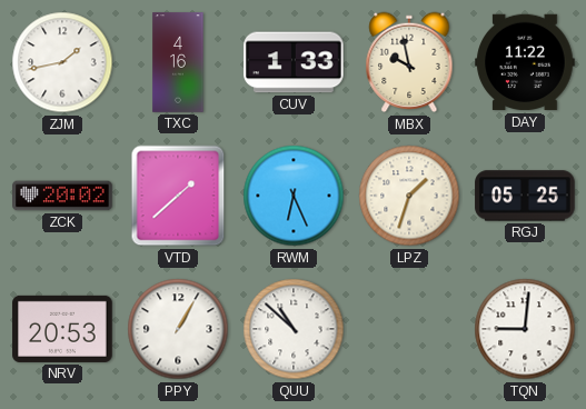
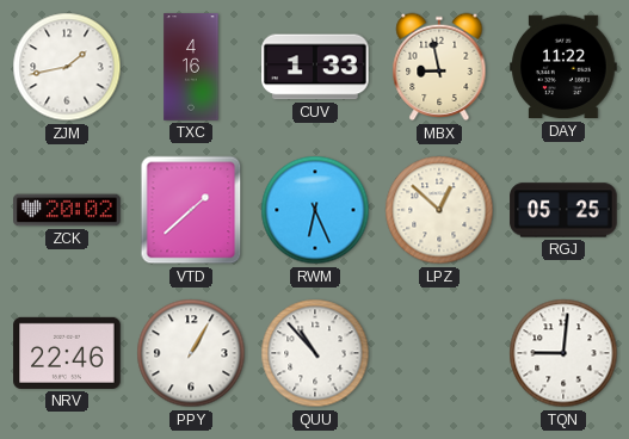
MBX: 9:58 -> 8:58
LPZ: 1:33 -> 12:52
NRV: 20:53 -> 22:46
QUU: 10:52 -> 10:53
